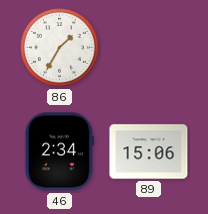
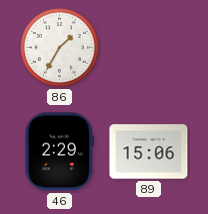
46: 2:34 -> 2:29
